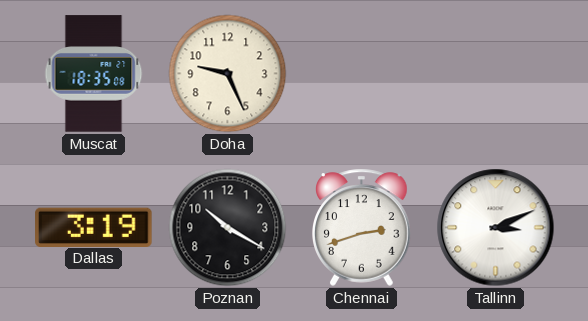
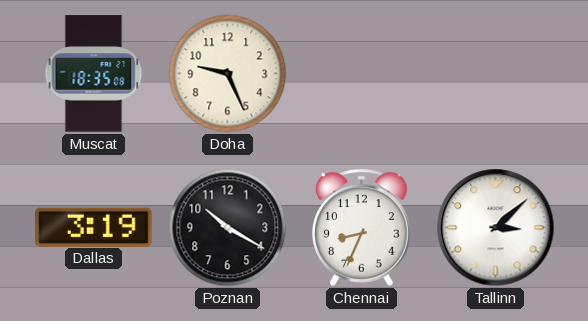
Chennai: 2:42 -> 8:34
Tallinn: 3:11 -> 3:08
